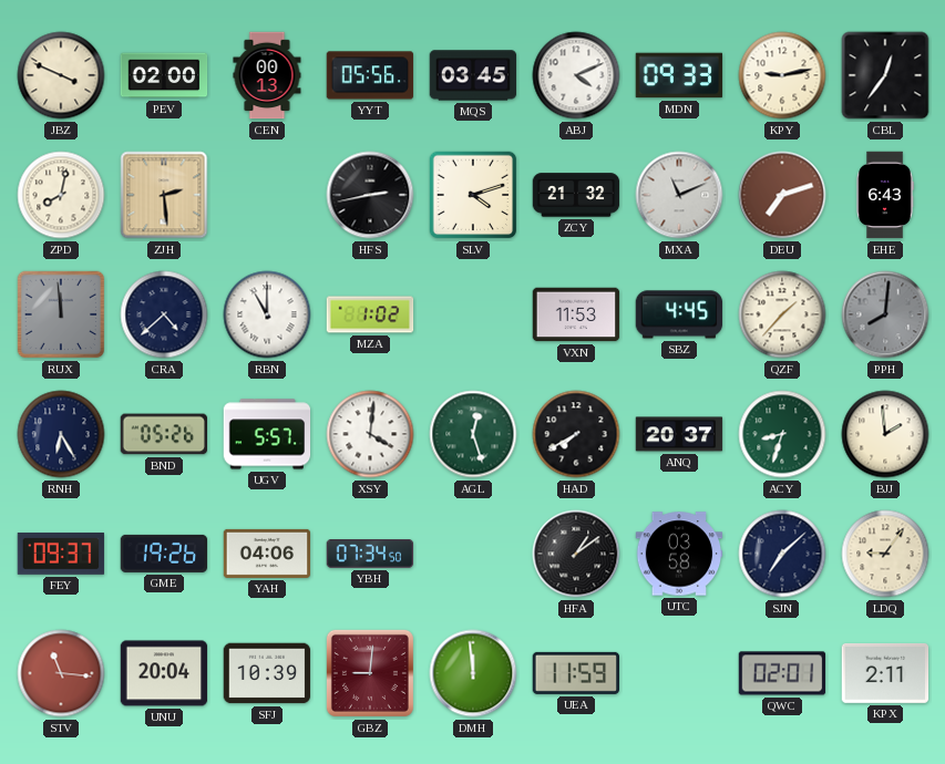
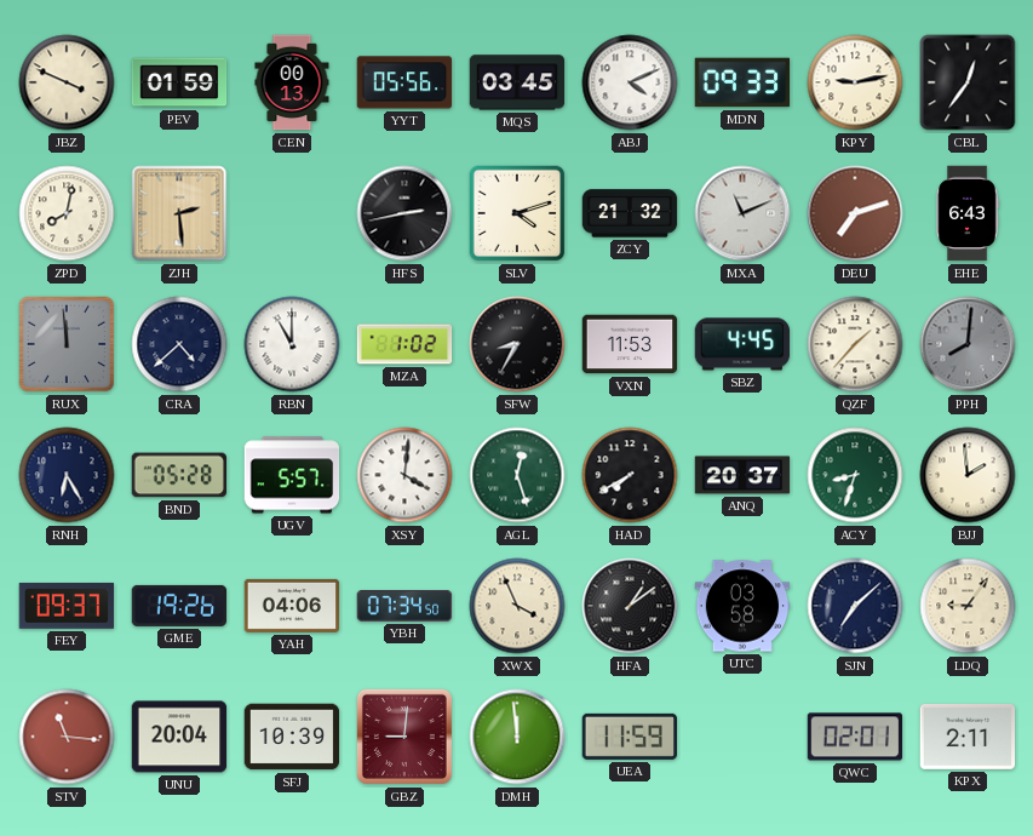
PEV: 02:00 -> 01:59
SFW: none -> 8:35
BND: 05:26 -> 05:28
XWX: none -> 3:56
